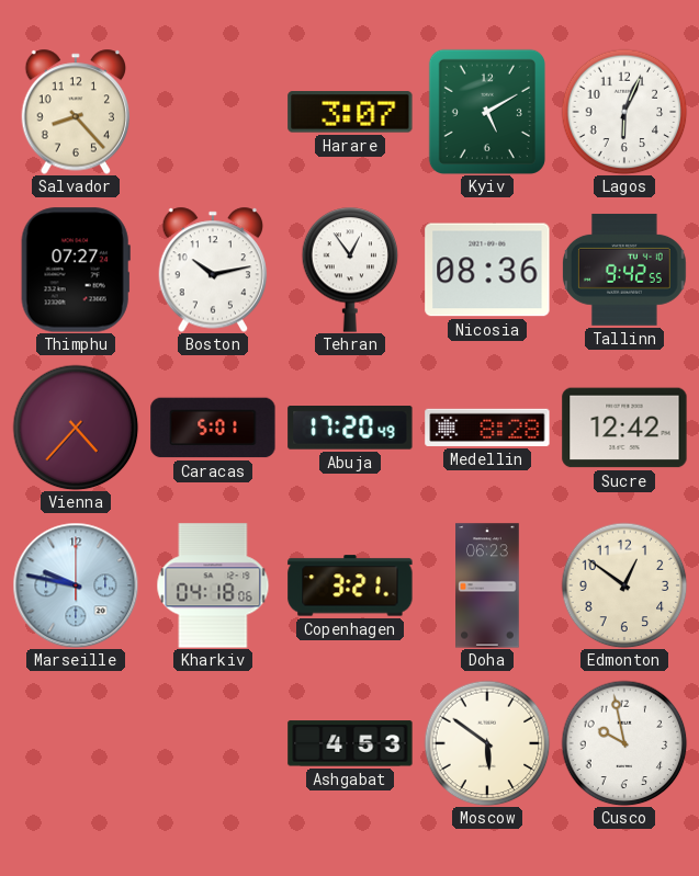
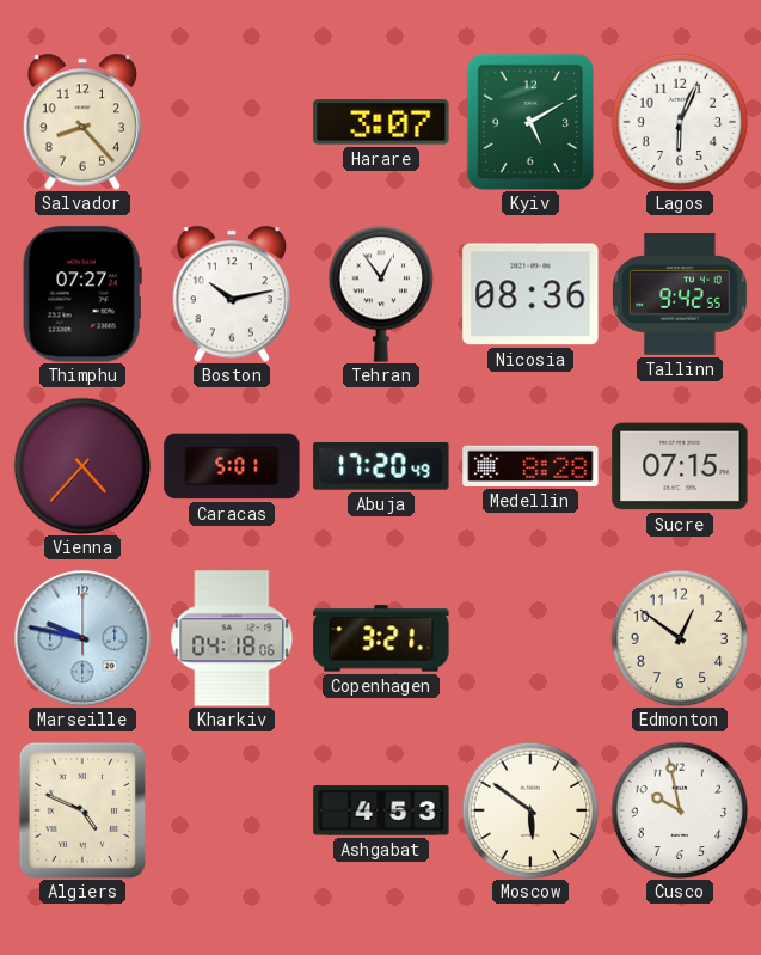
Sucre: 12:42 -> 07:15
Doha: 06:23 -> none
Algiers: none -> 4:49
